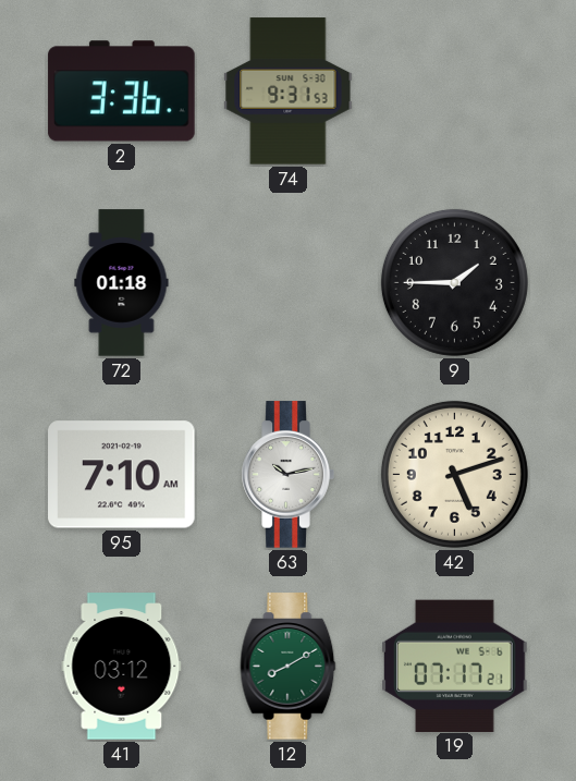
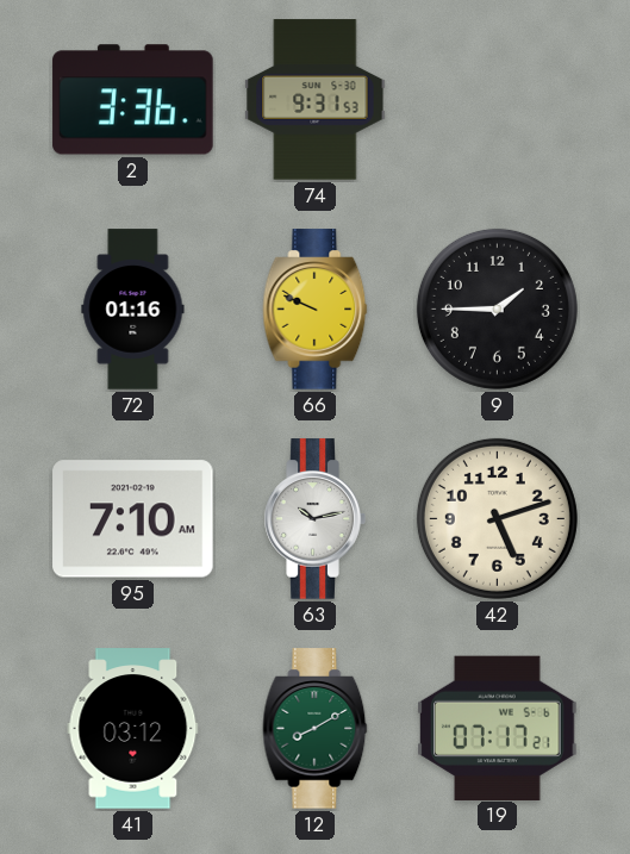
72: 01:18 -> 01:16
66: none -> 9:49
